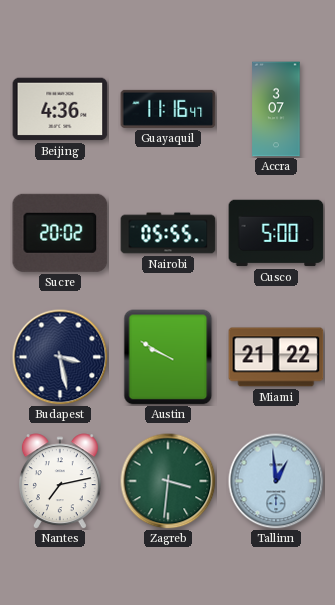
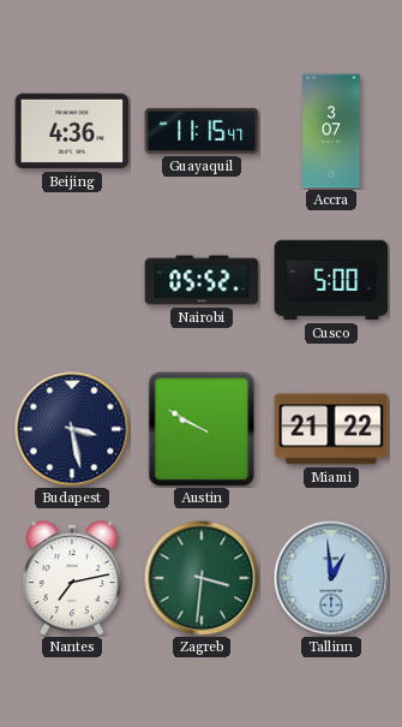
Guayaquil: 11:16 -> 11:15
Sucre: 20:02 -> none
Nairobi: 05:55 -> 05:52
